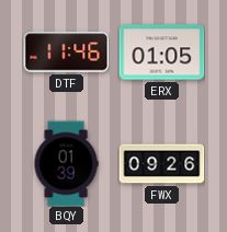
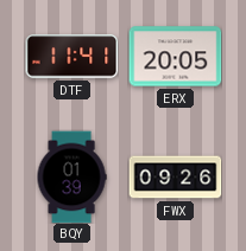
DTF: 11:46 -> 11:41
ERX: 01:05 -> 20:05
